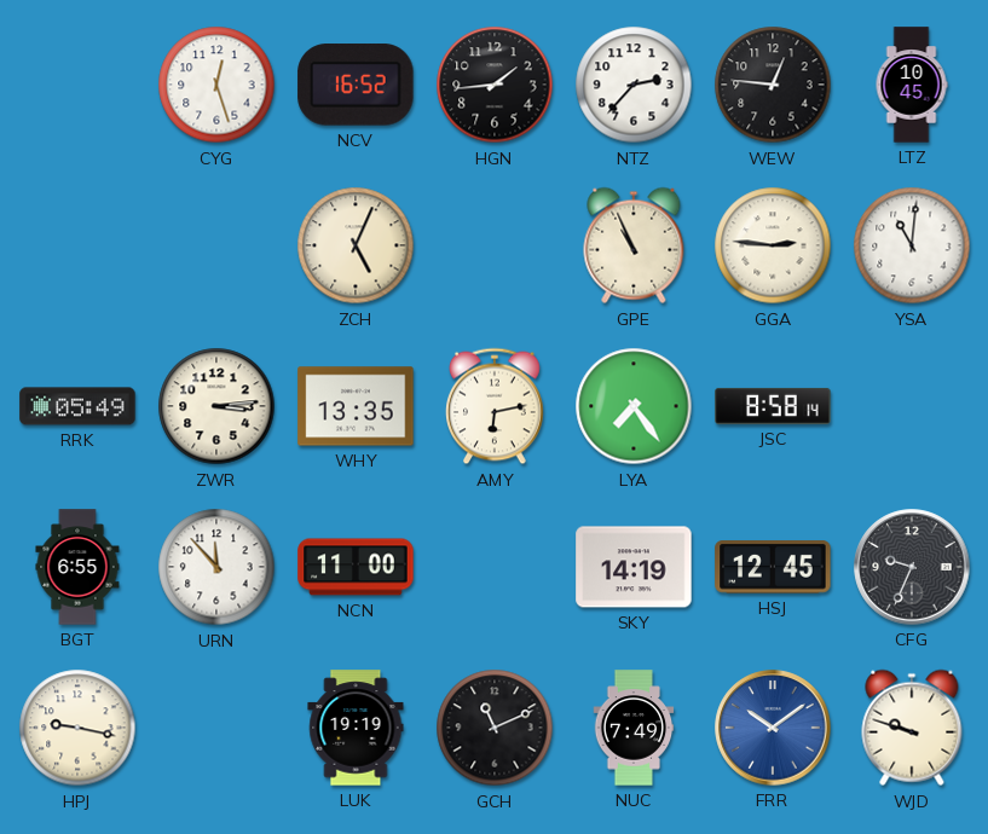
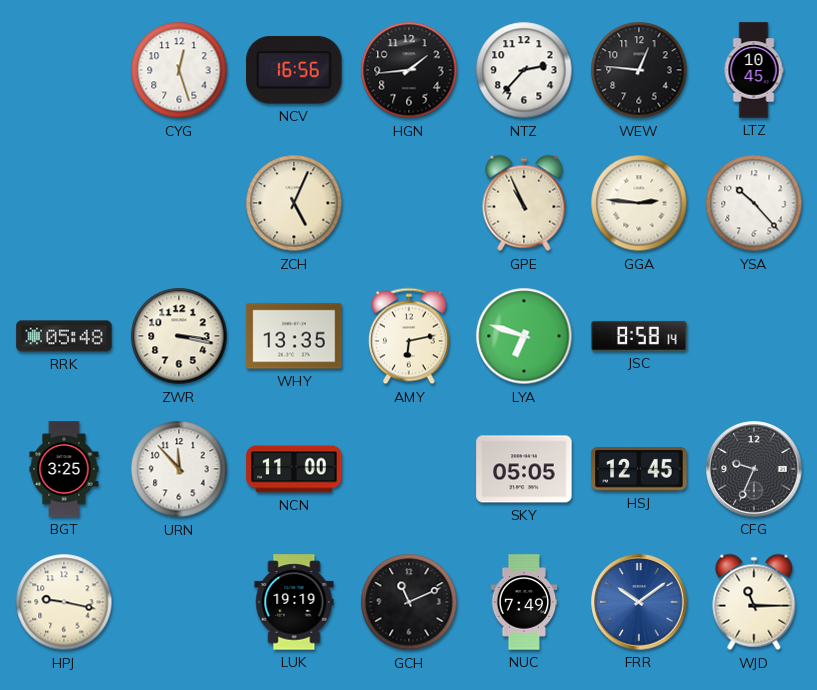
NCV: 16:52 -> 16:56
YSA: 11:01 -> 10:23
RRK: 05:49 -> 05:48
ZWR: 3:14 -> 3:17
LYA: 7:24 -> 6:48
BGT: 6:55 -> 3:25
SKY: 14:19 -> 05:05
WJD: 9:48 -> 11:15
